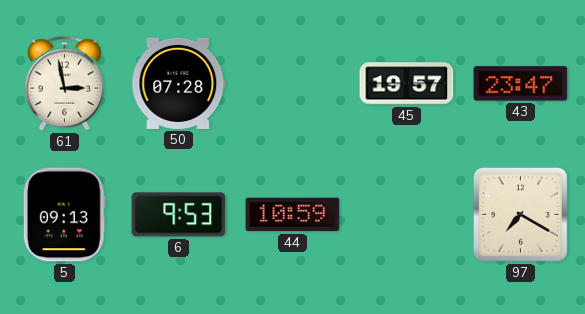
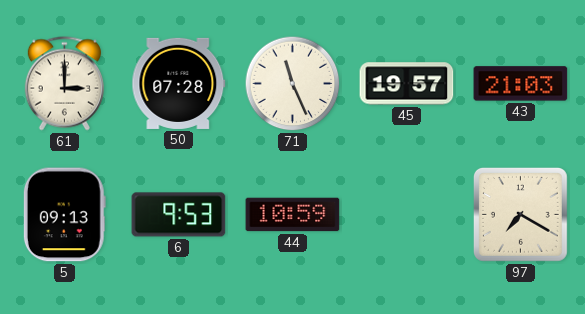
61: 2:58 -> 3:00
71: none -> 11:26
43: 23:47 -> 21:03
